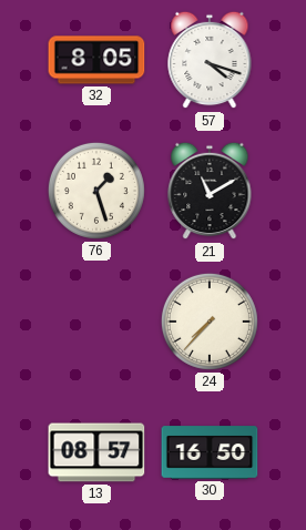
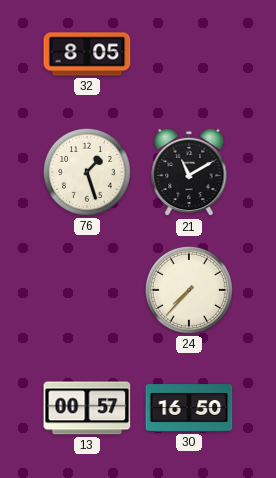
57: 4:18 -> none
13: 08:57 -> 00:57
